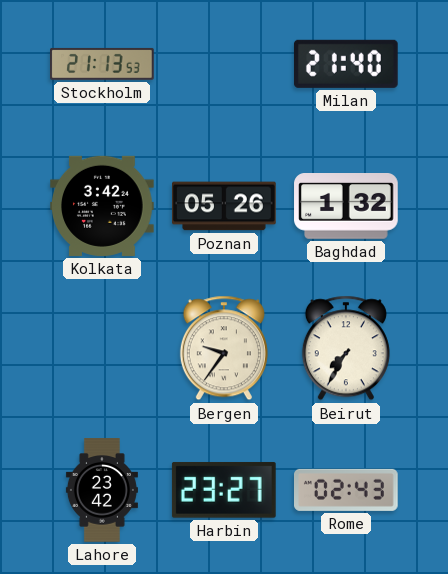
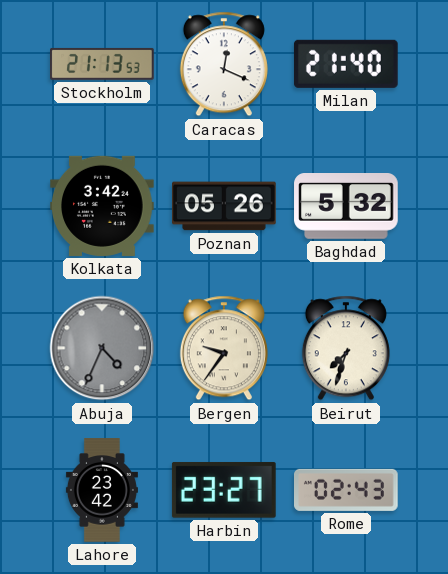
Caracas: none -> 12:19
Baghdad: 1:32 -> 5:32
Abuja: none -> 4:34
Beirut: 7:35 -> 7:33
